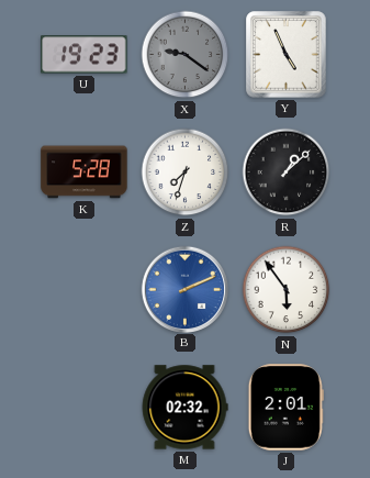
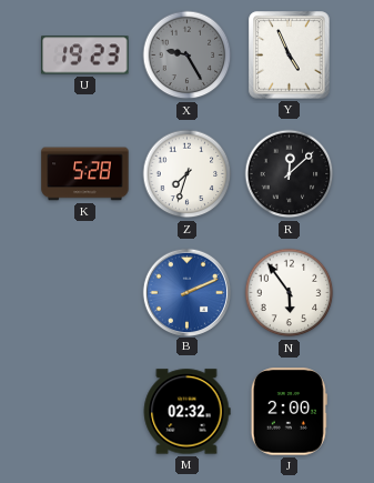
X: 9:21 -> 9:25
R: 1:08 -> 12:08
J: 2:01 -> 2:00
